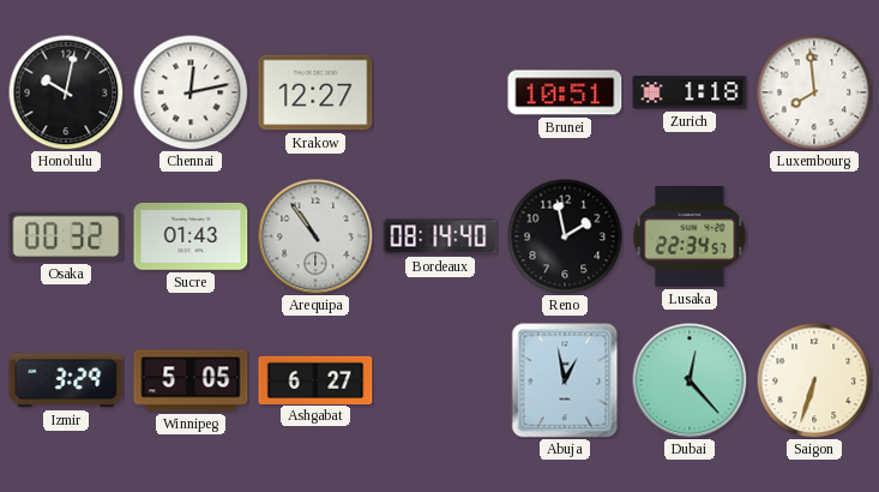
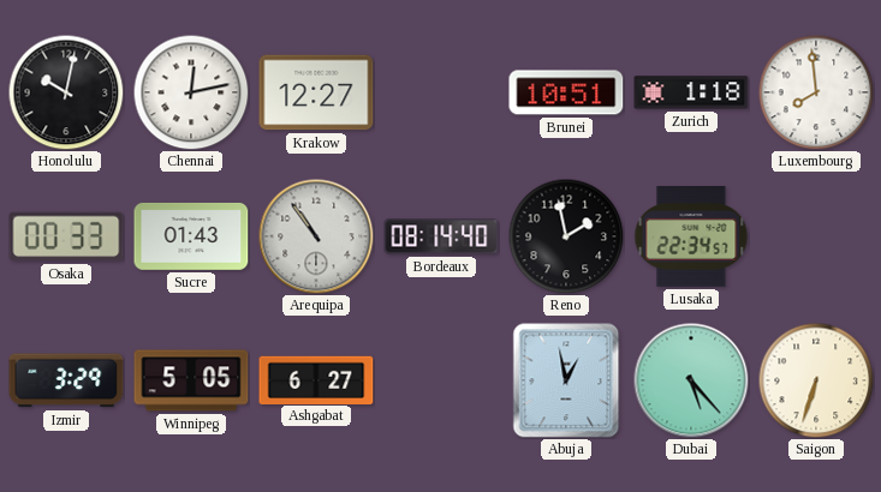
Osaka: 00:32 -> 00:33
Dubai: 12:23 -> 5:23
